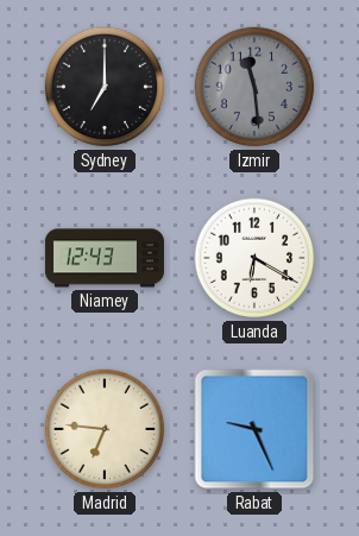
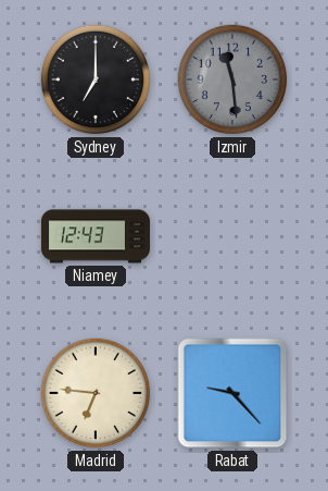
Luanda: 6:20 -> none
Rabat: 9:26 -> 9:23
